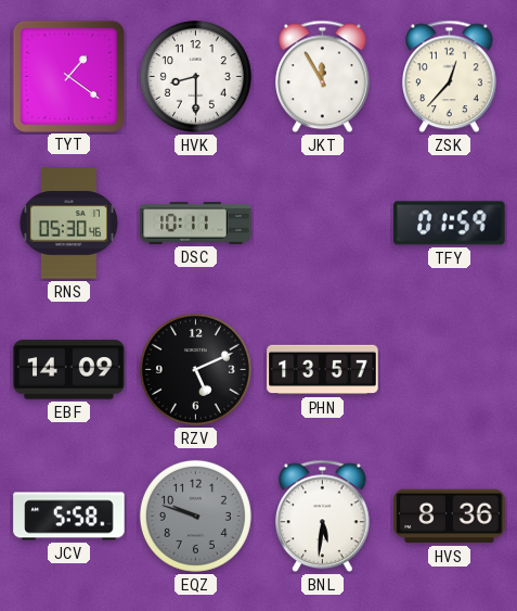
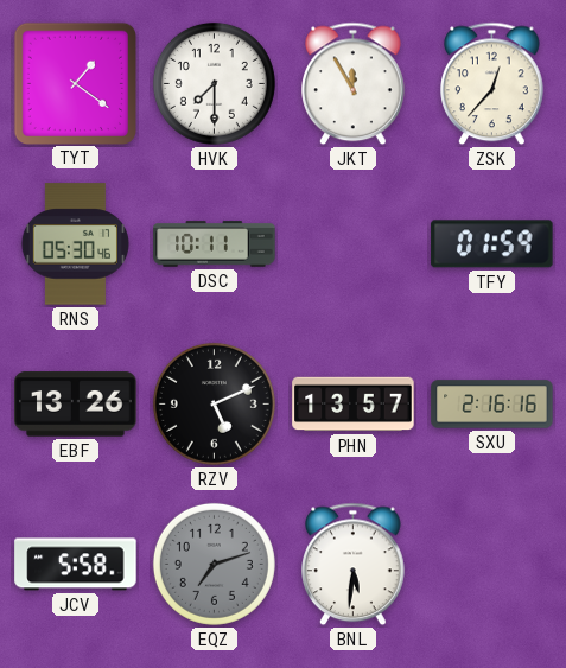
HVK: 8:30 -> 7:30
EBF: 14:09 -> 13:26
SXU: none -> 2:16
EQZ: 9:48 -> 7:12
HVS: 8:36 -> none
